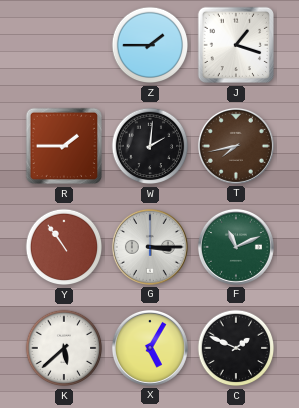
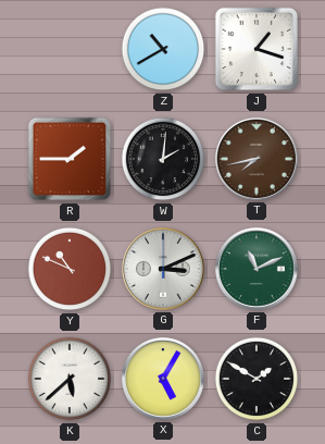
Z: 1:45 -> 10:40
Y: 10:54 -> 10:49
G: 3:15 -> 3:11
C: 1:49 -> 1:50
